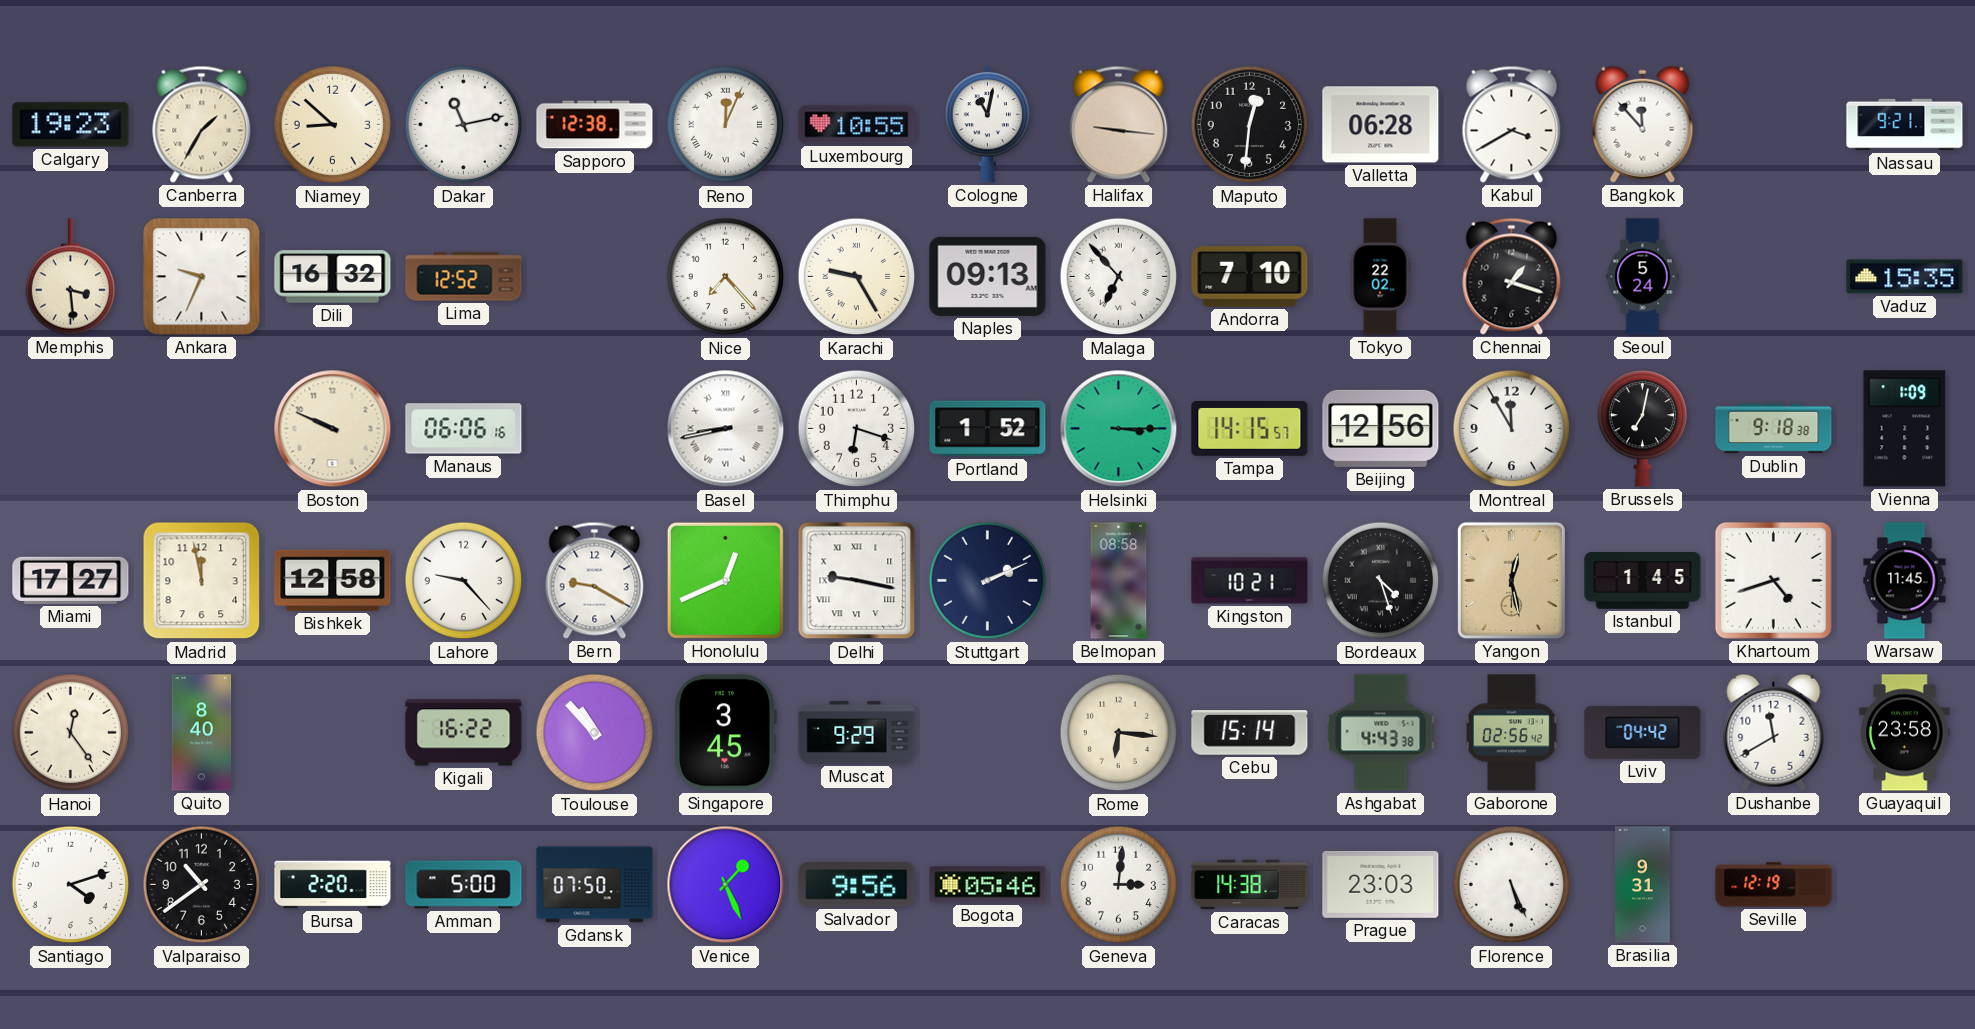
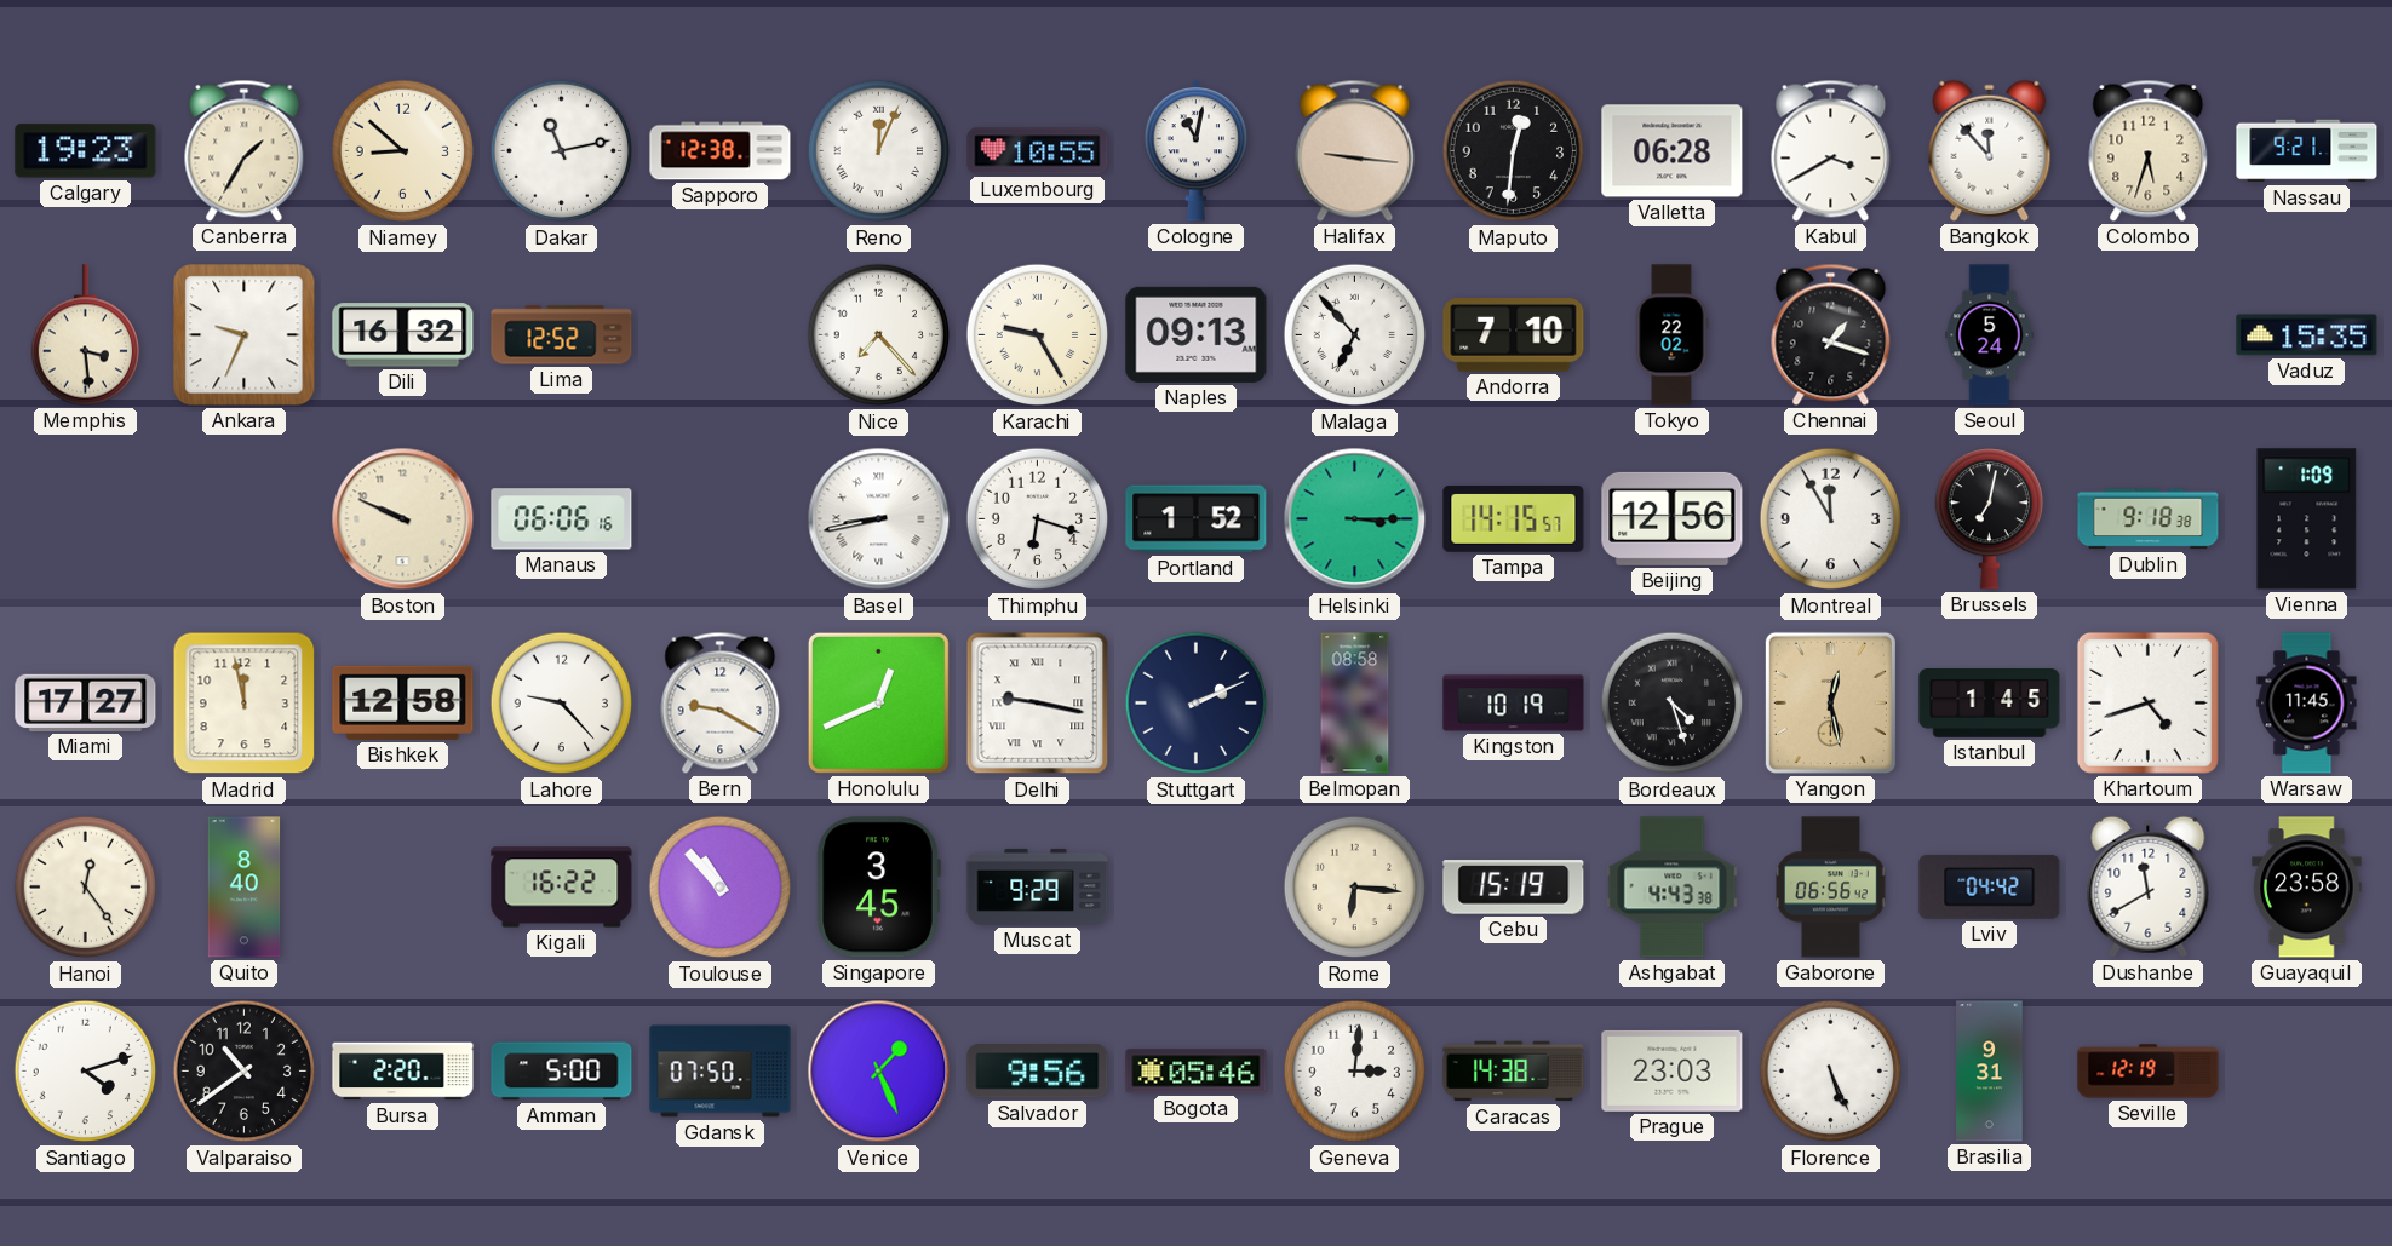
Colombo: none -> 5:33
Kingston: 10:21 -> 10:19
Cebu: 15:14 -> 15:19
Gaborone: 02:56 -> 06:56
